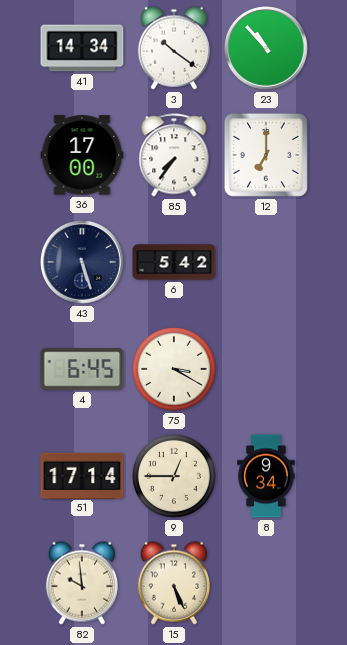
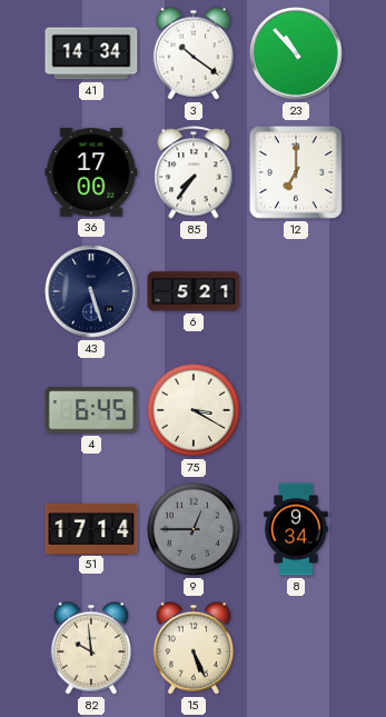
6: 5:42 -> 5:21
9 dial: cream -> grey
